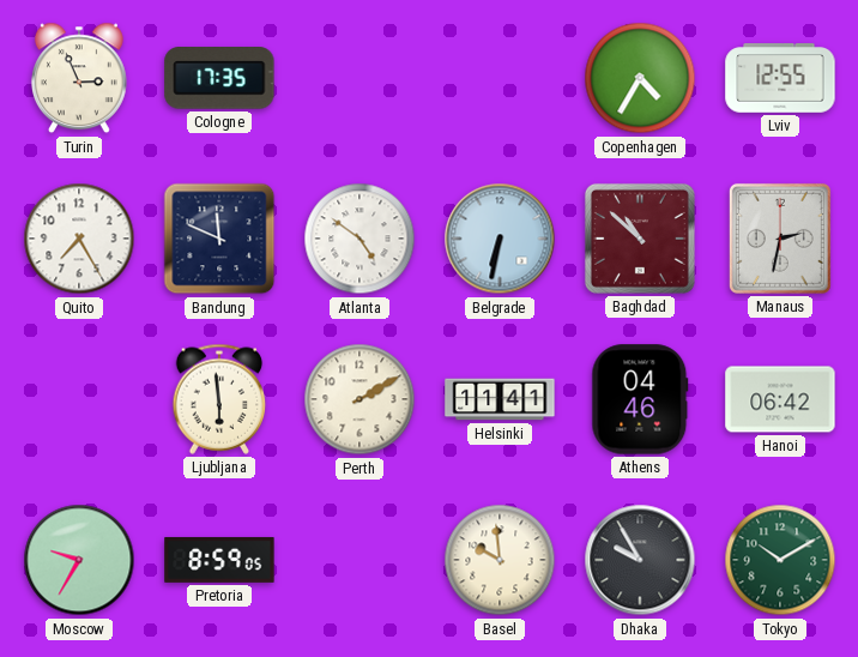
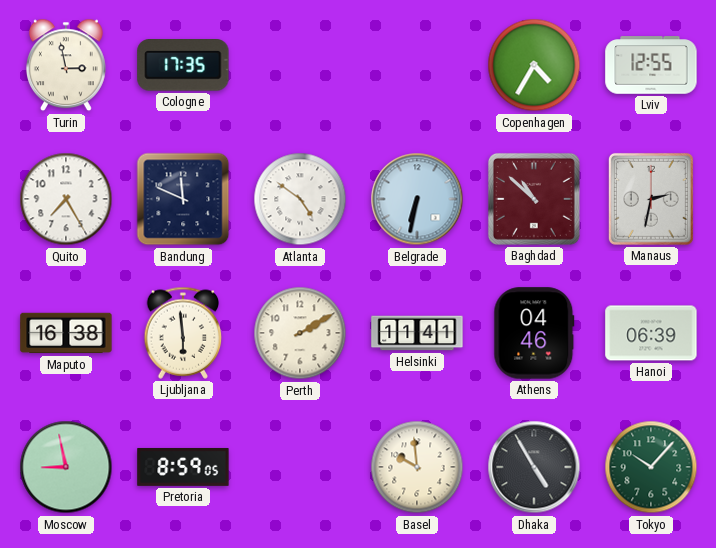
Turin: 2:56 -> 2:58
Maputo: none -> 16:38
Hanoi: 06:42 -> 06:39
Moscow: 9:35 -> 8:58
Dhaka: 9:55 -> 4:55
Tokyo: 10:10 -> 10:07
